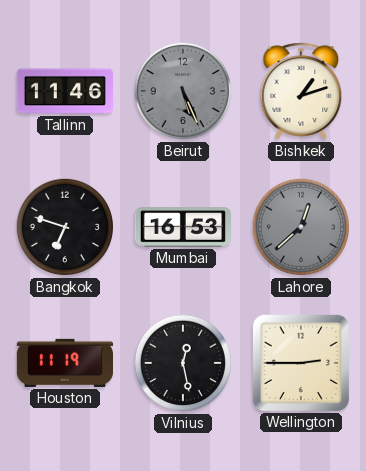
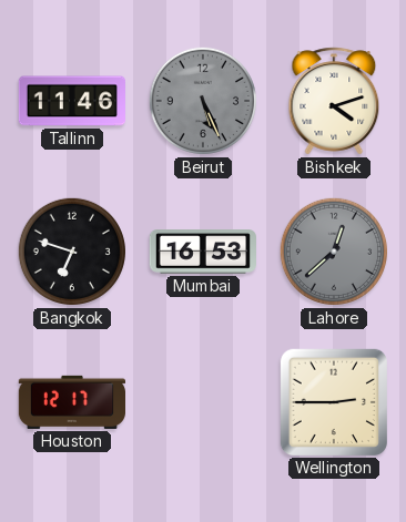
Bishkek: 1:12 -> 4:12
Houston: 11:19 -> 12:17
Vilnius: 12:28 -> none
